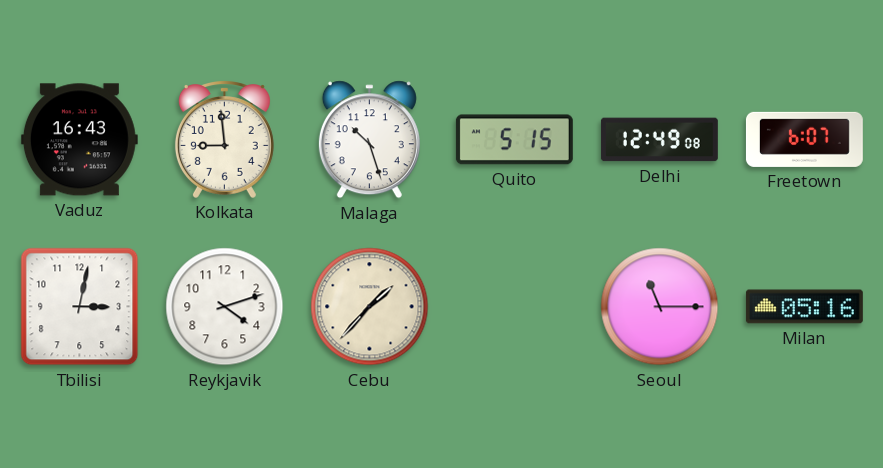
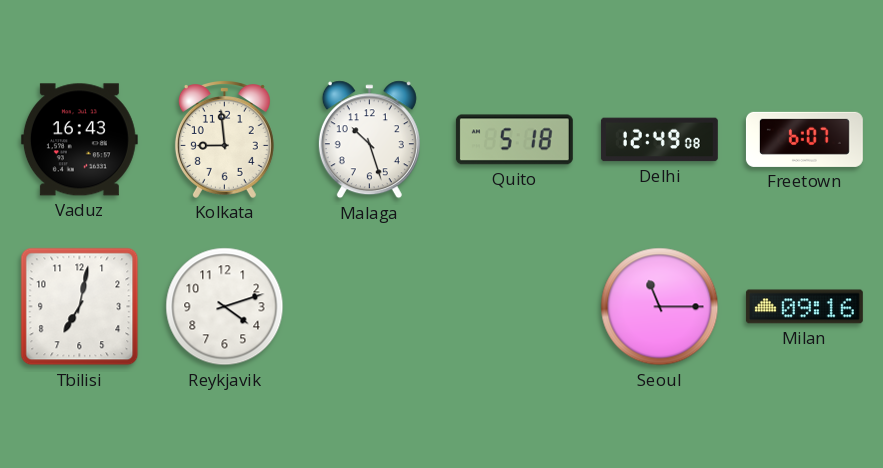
Quito: 5:15 -> 5:18
Tbilisi: 3:02 -> 7:02
Cebu: 1:37 -> none
Milan: 05:16 -> 09:16
